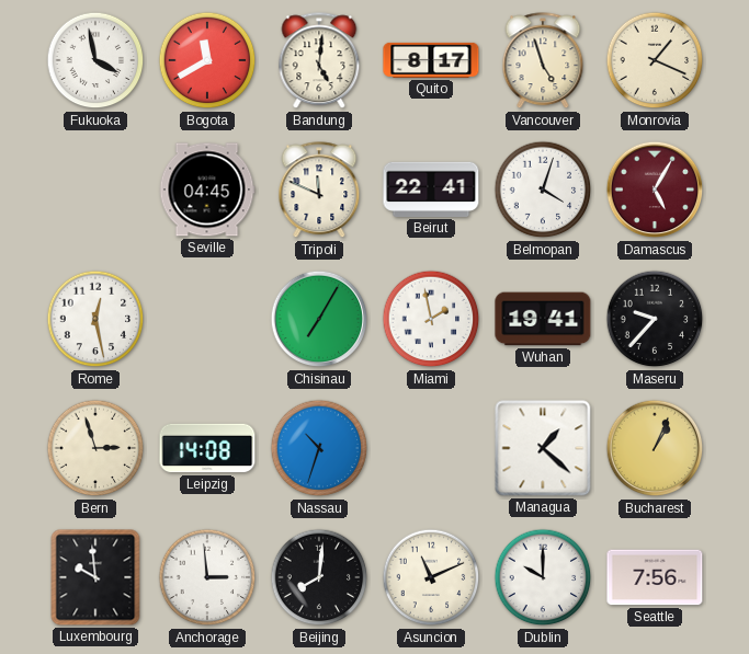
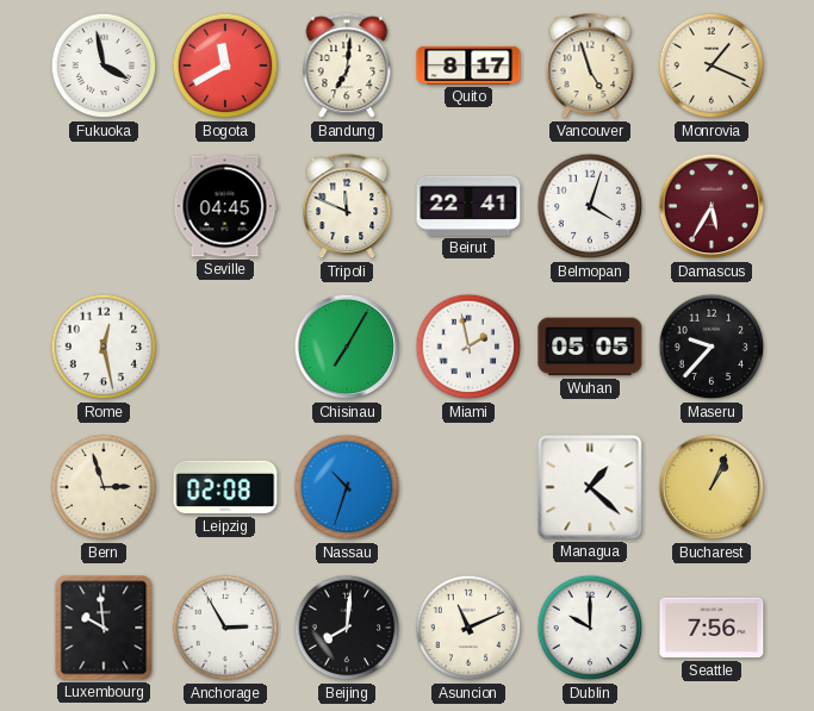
Bandung: 5:01 -> 7:01
Damascus: 5:05 -> 5:35
Wuhan: 19:41 -> 05:05
Leipzig: 14:08 -> 02:08
Anchorage: 2:59 -> 2:55
